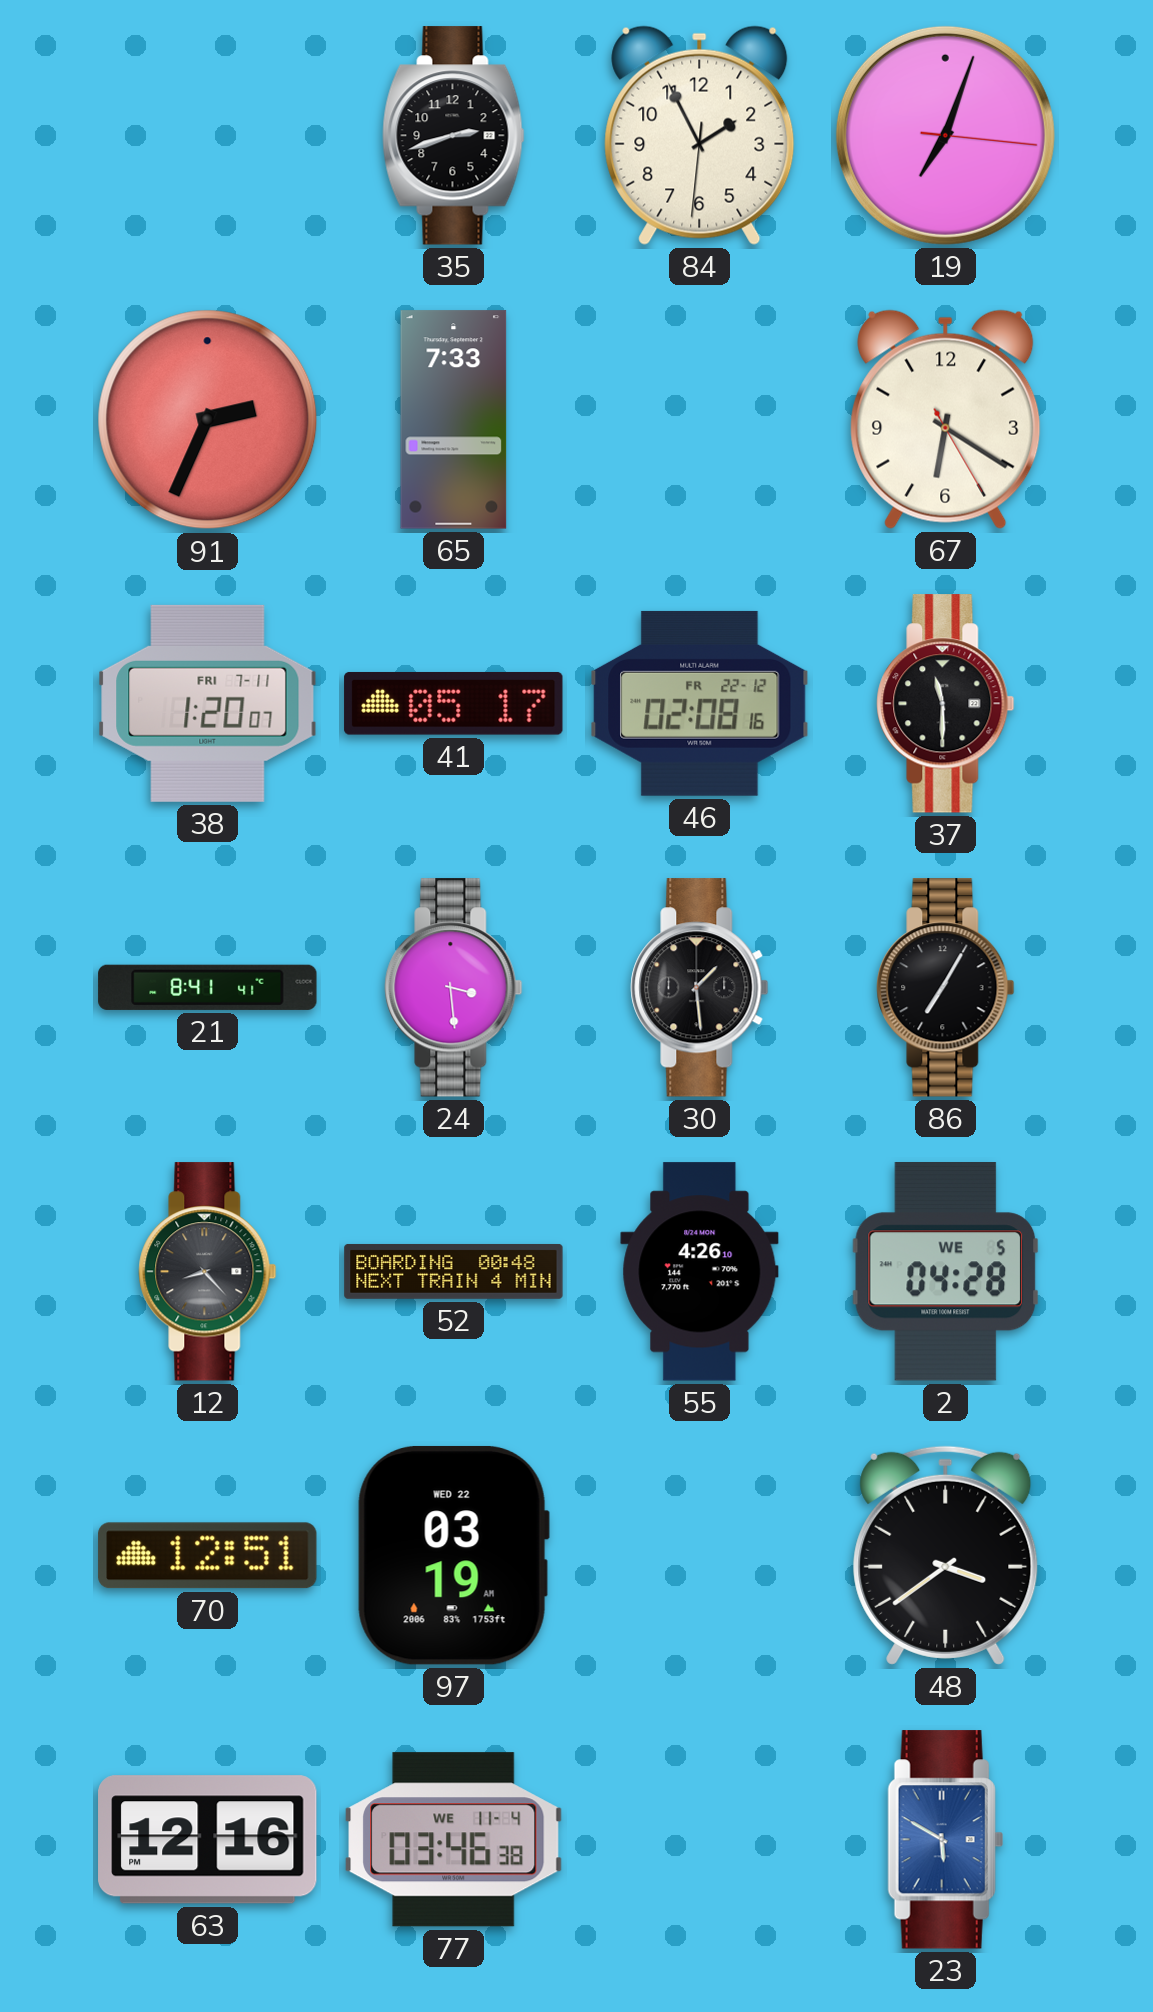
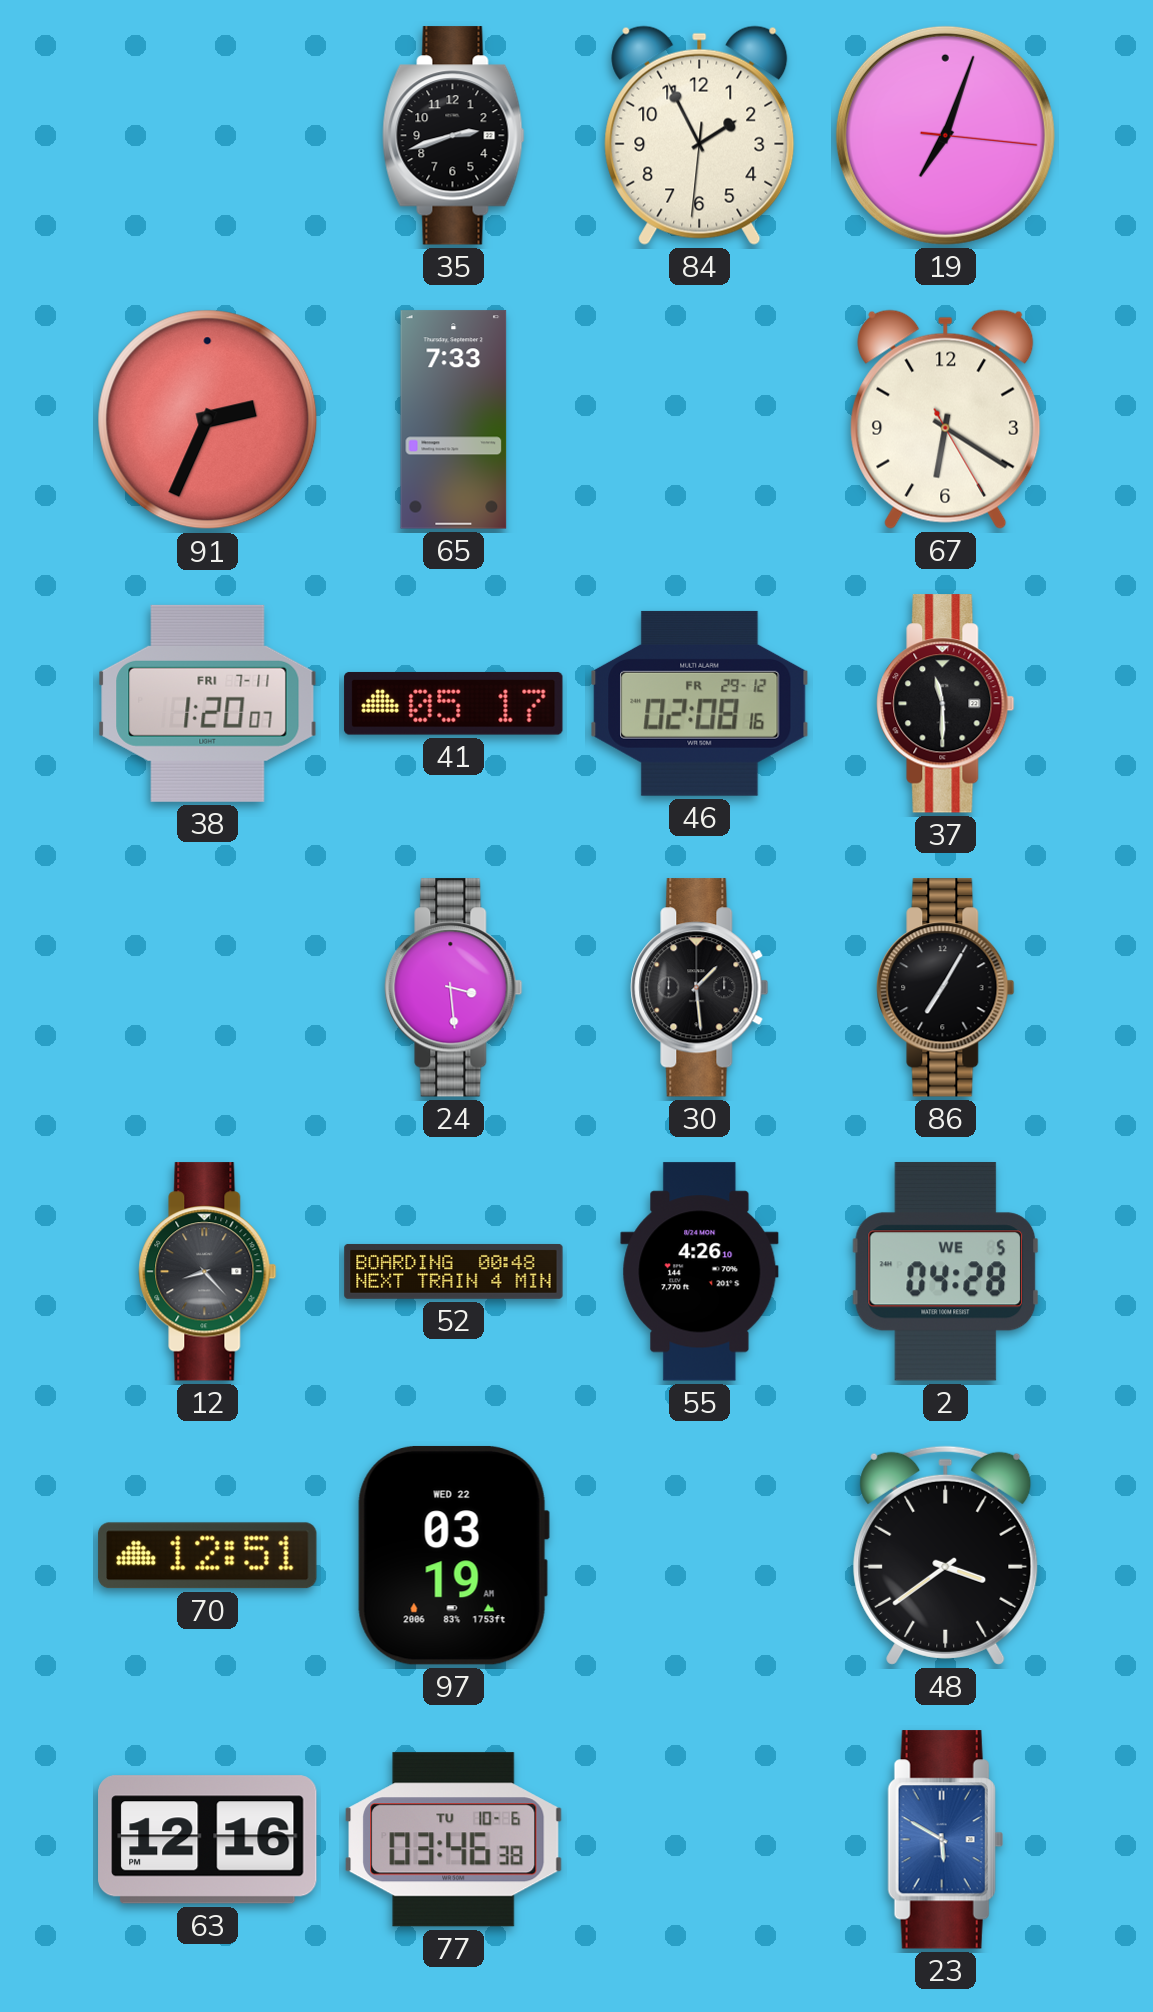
46 date: FR 22-12 -> FR 29-12
21: 8:41 -> none
77 date: WE 11-4 -> TU 10-6
